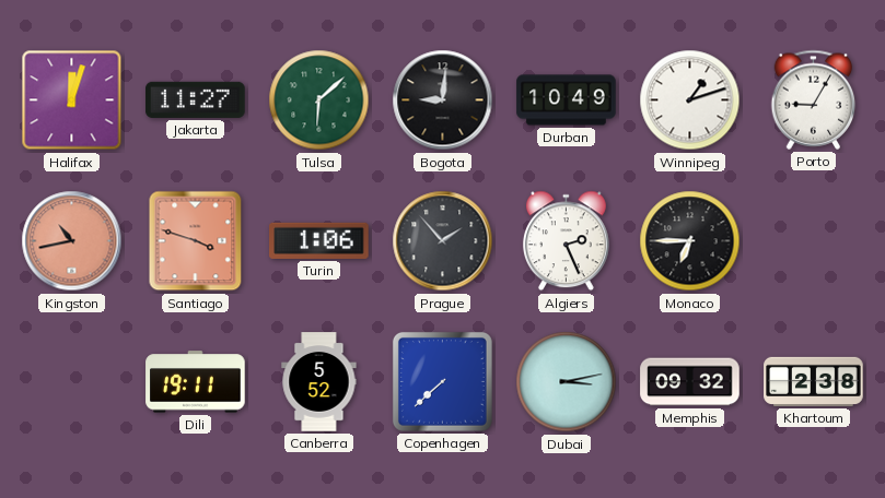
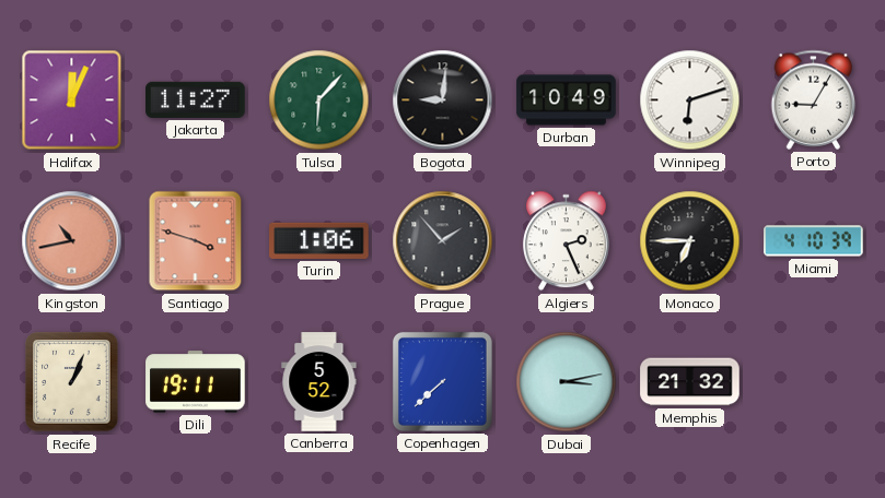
Halifax: 12:03 -> 12:04
Tulsa: 6:08 -> 6:07
Winnipeg: 1:12 -> 6:12
Miami: none -> 4:10
Recife: none -> 1:04
Memphis: 09:32 -> 21:32
Khartoum: 2:38 -> none
